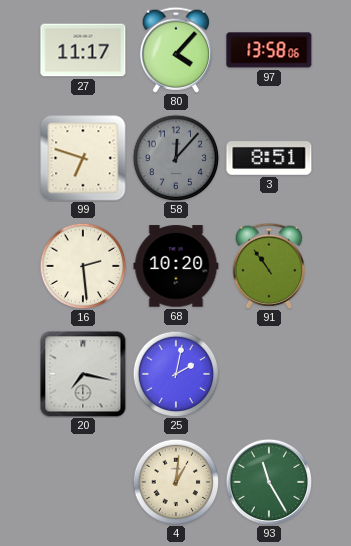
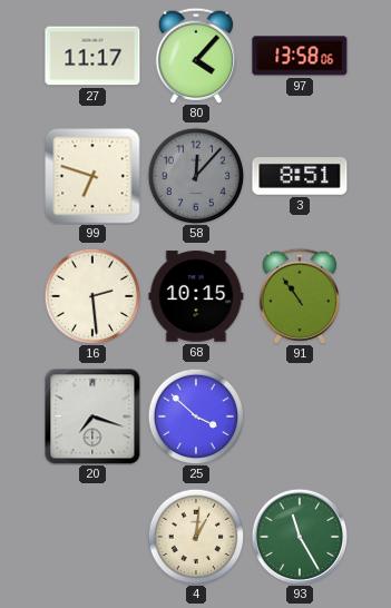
68: 10:20 -> 10:15
20: 7:17 -> 7:18
25: 2:02 -> 3:52
